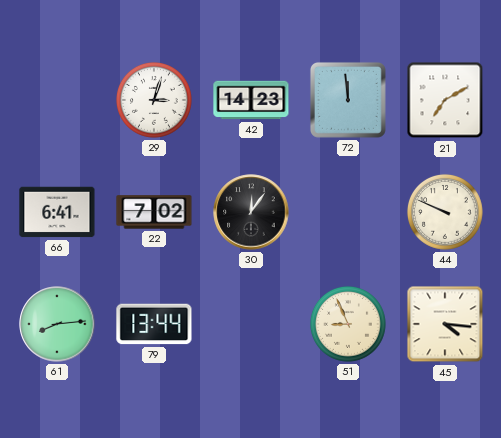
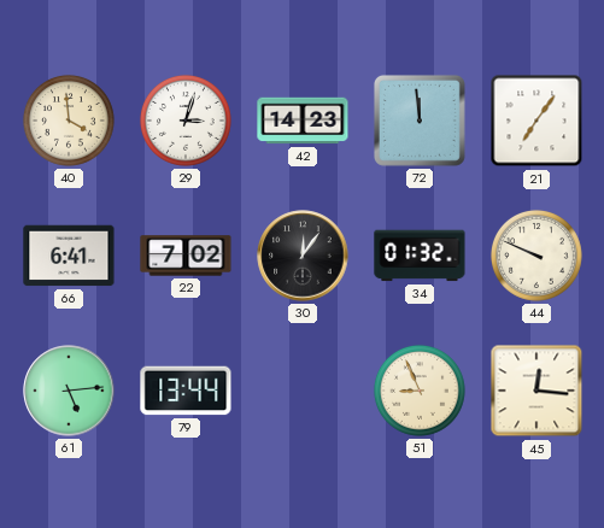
40: none -> 3:59
21: 7:10 -> 7:06
34: none -> 01:32
61: 8:14 -> 5:14
45: 4:16 -> 12:16
